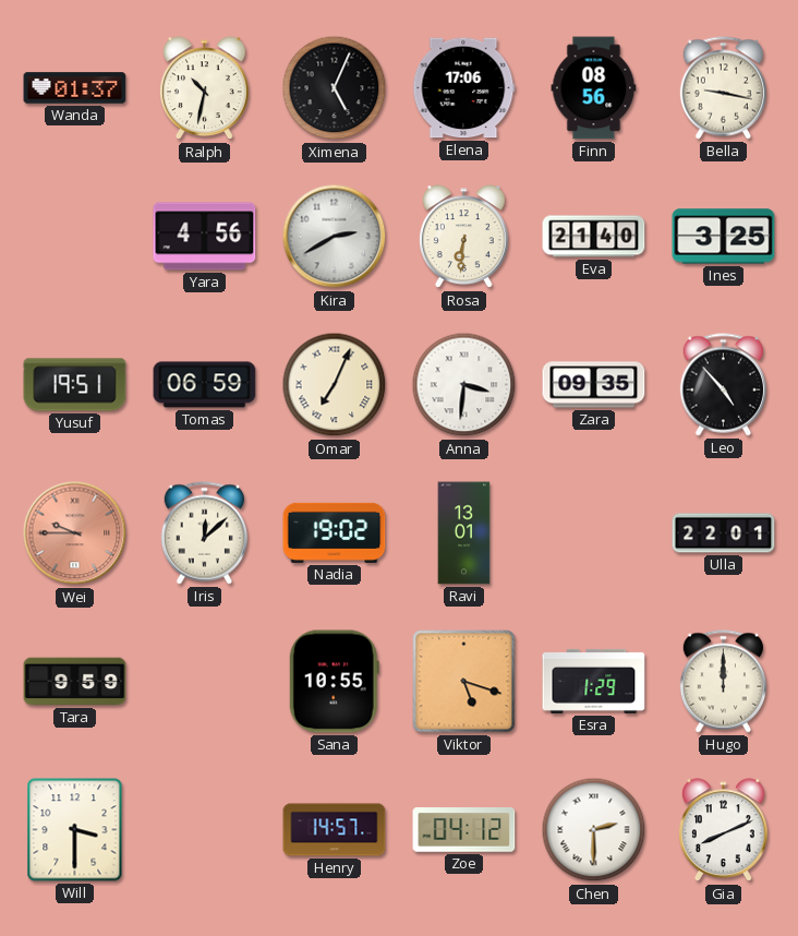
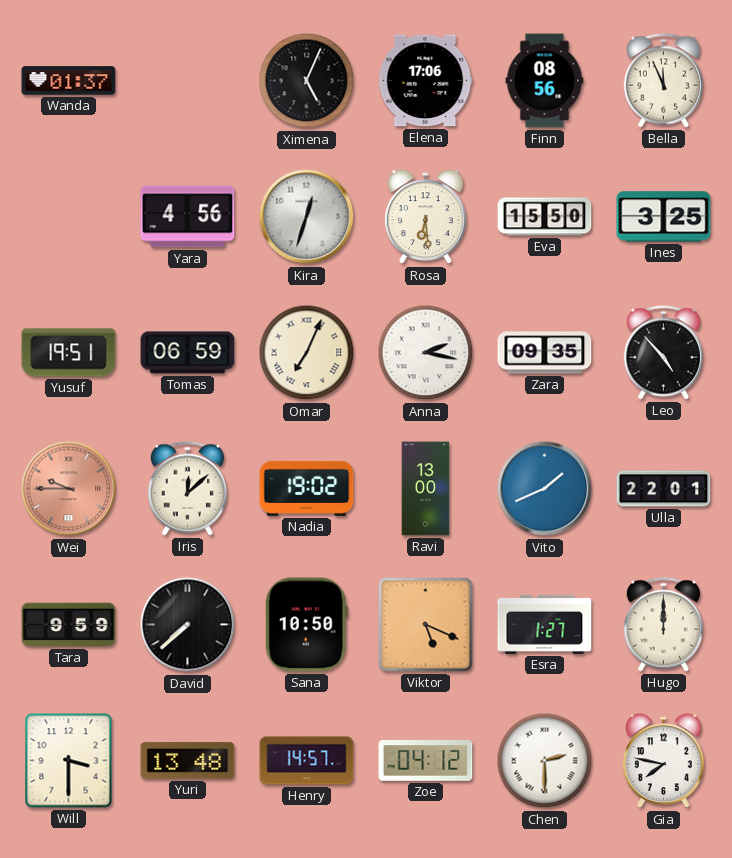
Ralph: 10:32 -> none
Bella: 9:17 -> 11:56
Kira: 2:40 -> 12:33
Rosa: 6:31 -> 6:29
Eva: 21:40 -> 15:50
Anna: 3:31 -> 2:17
Ravi: 13:01 -> 13:00
Vito: none -> 1:41
David: none -> 7:38
Sana: 10:55 -> 10:50
Viktor: 5:18 -> 5:19
Esra: 1:29 -> 1:27
Yuri: none -> 13:48
Gia: 8:11 -> 7:47
